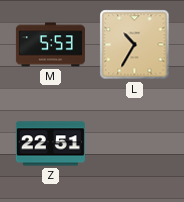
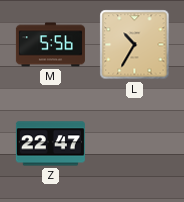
M: 5:53 -> 5:56
Z: 22:51 -> 22:47
